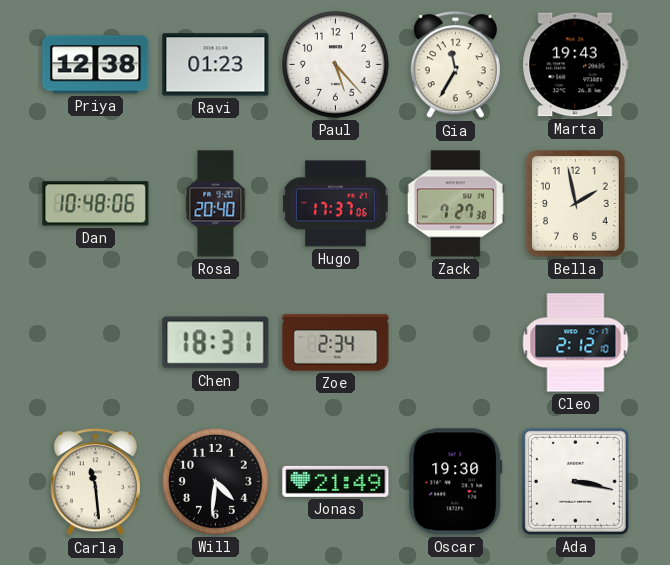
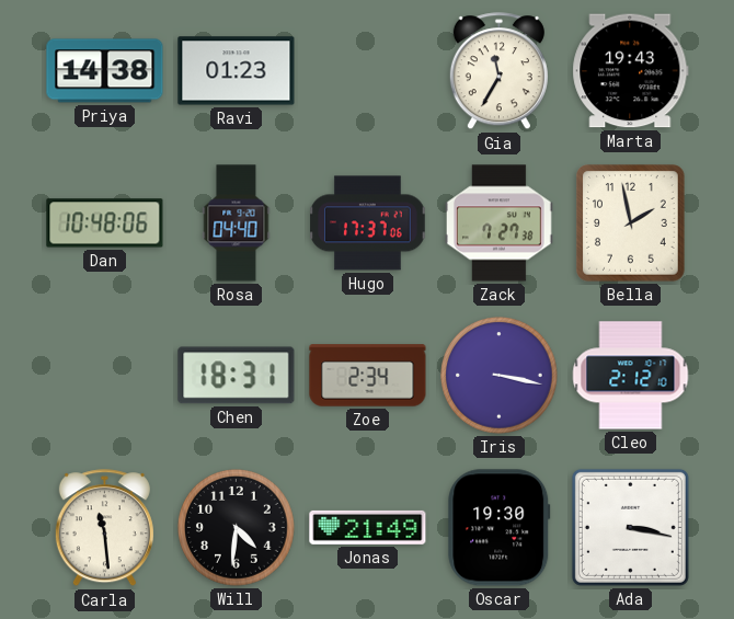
Priya: 12:38 -> 14:38
Paul: 5:23 -> none
Rosa: 20:40 -> 04:40
Iris: none -> 3:17
